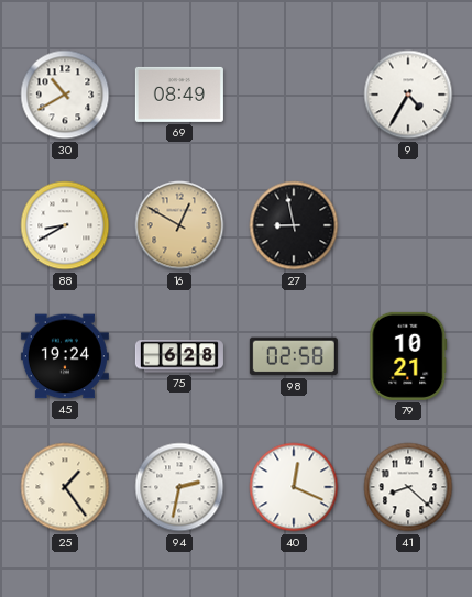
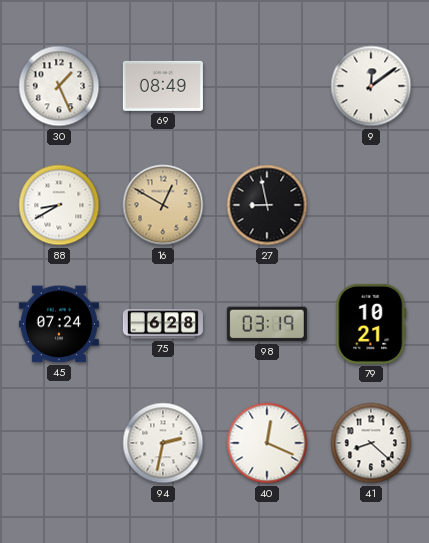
30: 10:40 -> 1:26
9: 4:35 -> 12:09
45: 19:24 -> 07:24
98: 02:58 -> 03:19
25: 1:24 -> none
